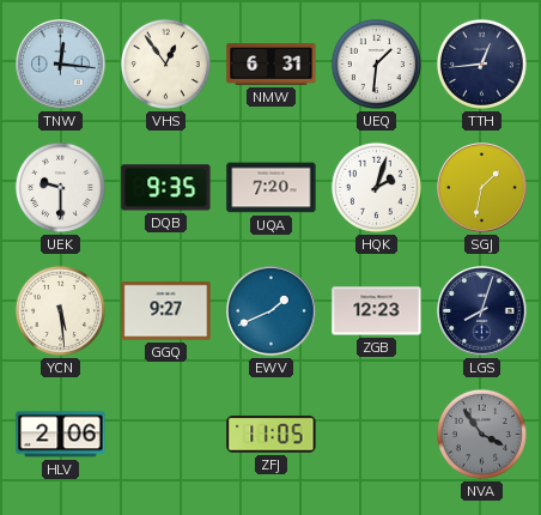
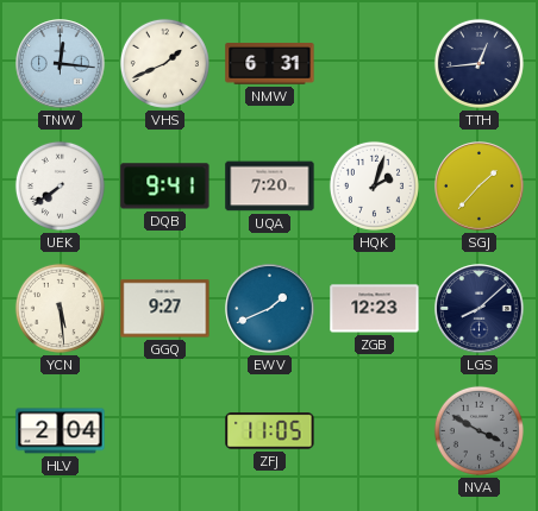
VHS: 12:54 -> 1:41
UEQ: 1:31 -> none
UEK: 9:30 -> 7:39
DQB: 9:35 -> 9:41
SGJ: 1:32 -> 1:37
LGS: 8:03 -> 8:08
HLV: 2:06 -> 2:04
NVA: 3:54 -> 3:50
